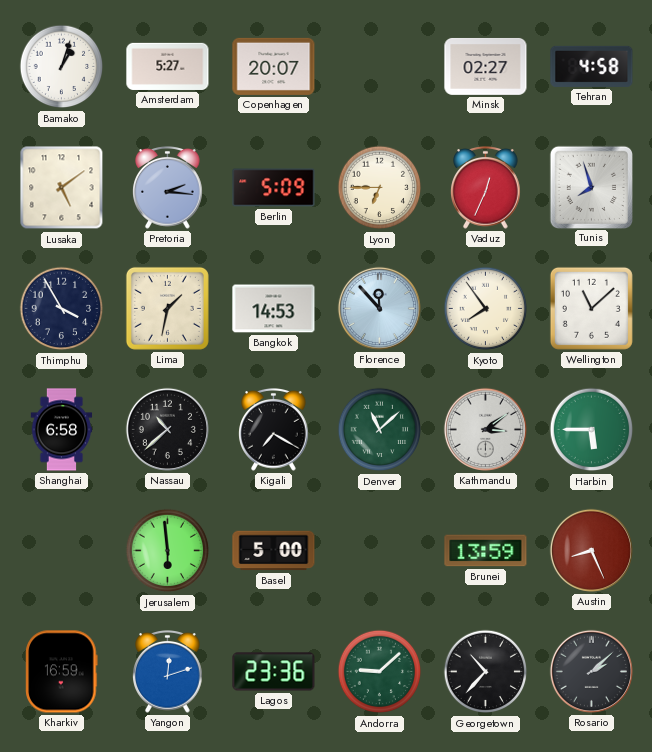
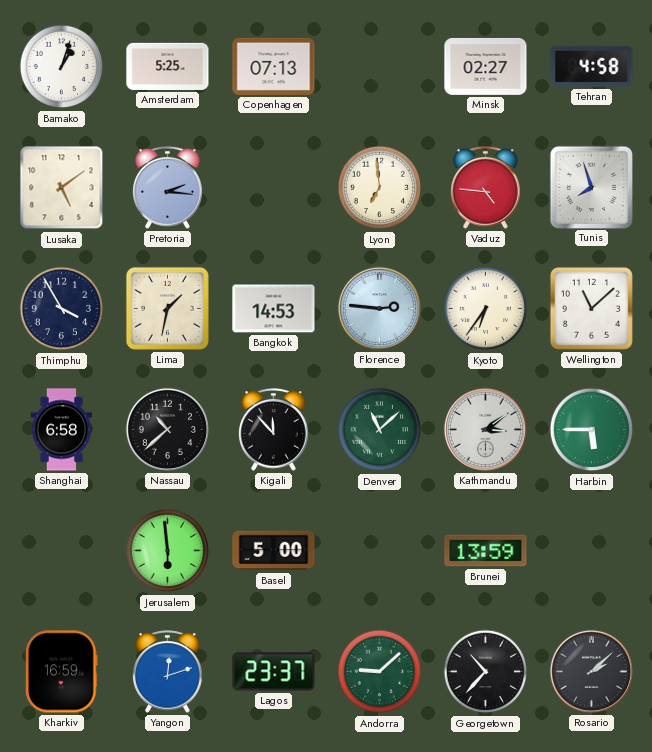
Amsterdam: 5:27 -> 5:25
Copenhagen: 20:07 -> 07:13
Berlin: 5:09 -> none
Lyon: 6:45 -> 6:59
Vaduz: 12:34 -> 4:46
Florence: 11:53 -> 2:46
Kyoto: 7:54 -> 6:36
Kigali: 7:20 -> 11:53
Austin: 8:26 -> none
Lagos: 23:36 -> 23:37
